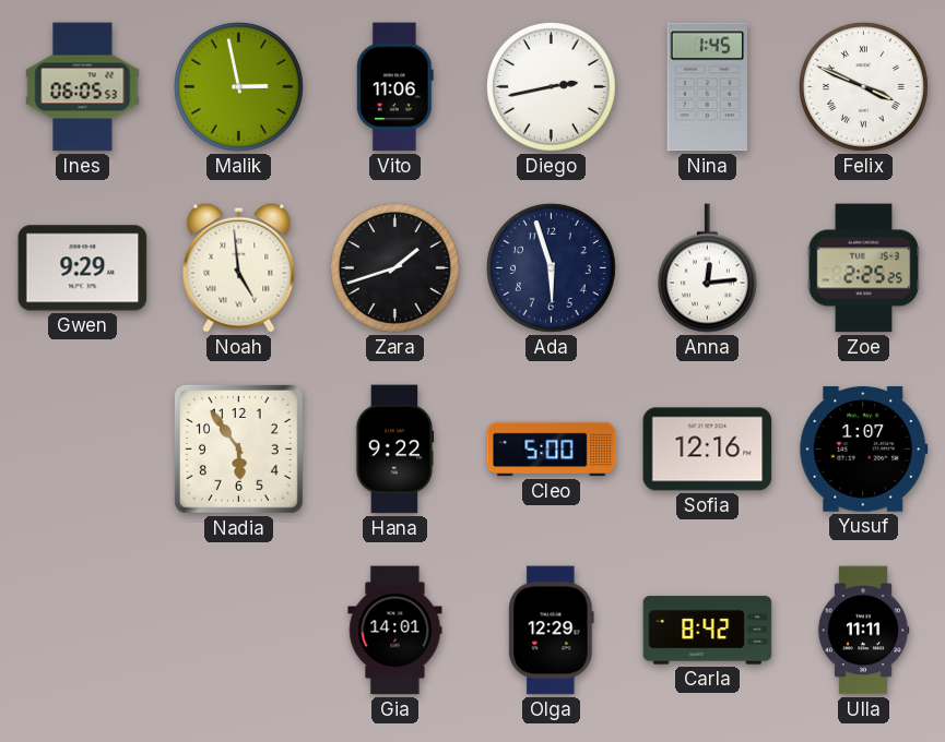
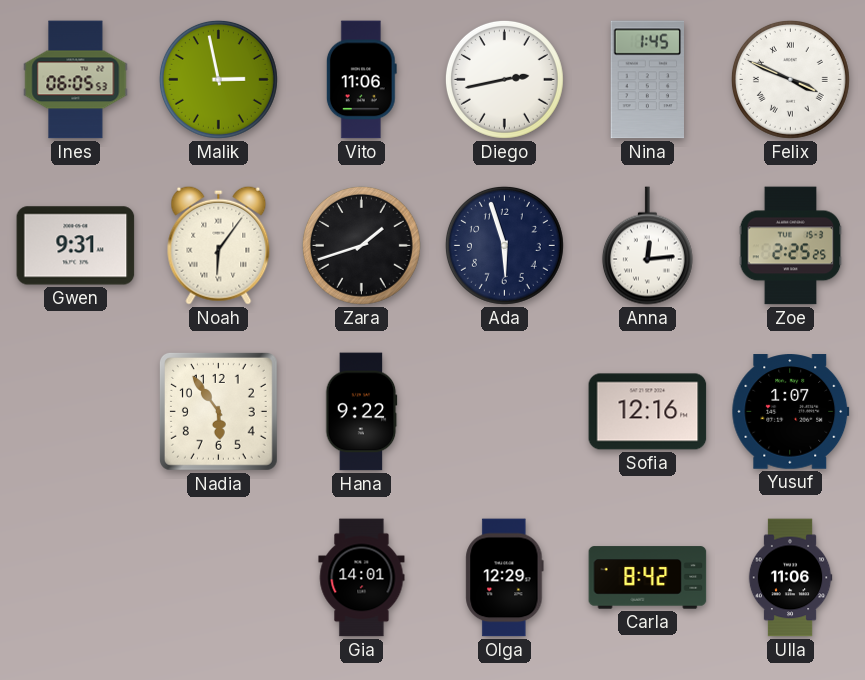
Gwen: 9:29 -> 9:31
Noah: 4:59 -> 6:06
Cleo: 5:00 -> none
Ulla: 11:11 -> 11:06
